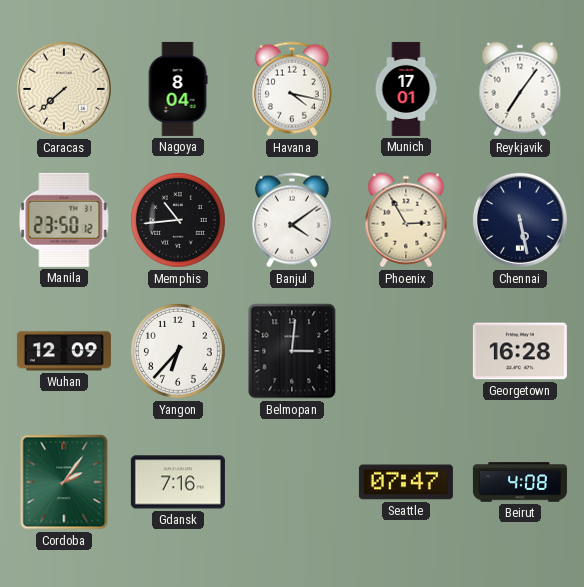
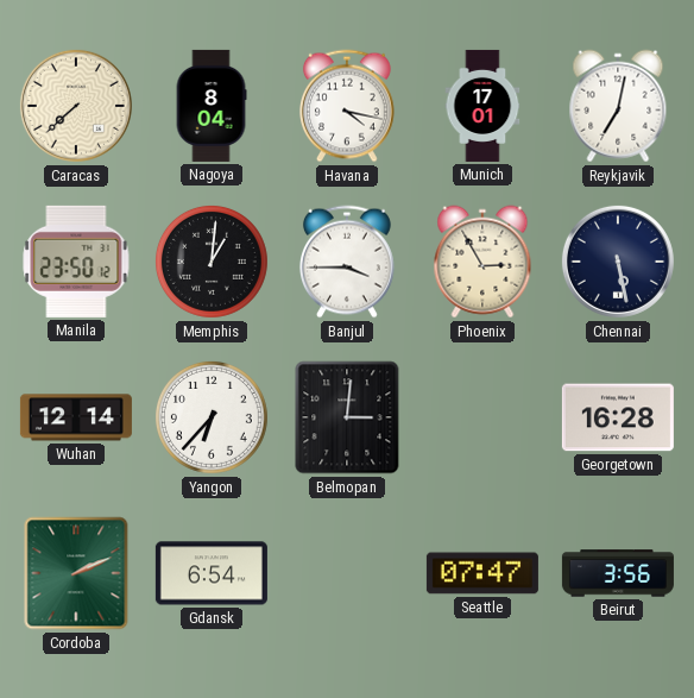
Reykjavik: 7:06 -> 7:02
Memphis: 10:44 -> 1:01
Banjul: 4:09 -> 3:45
Wuhan: 12:09 -> 12:14
Cordoba: 2:06 -> 2:11
Gdansk: 7:16 -> 6:54
Beirut: 4:08 -> 3:56
